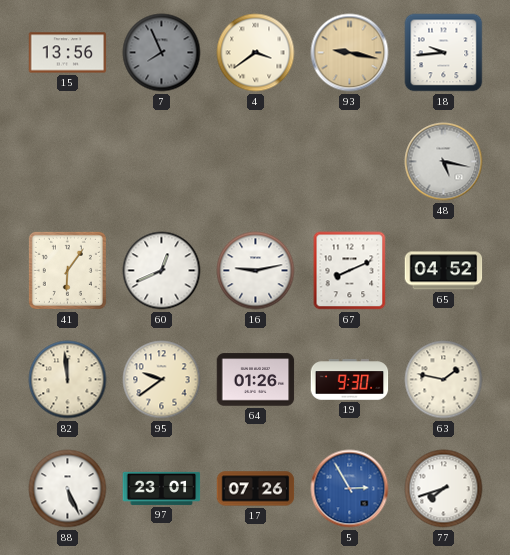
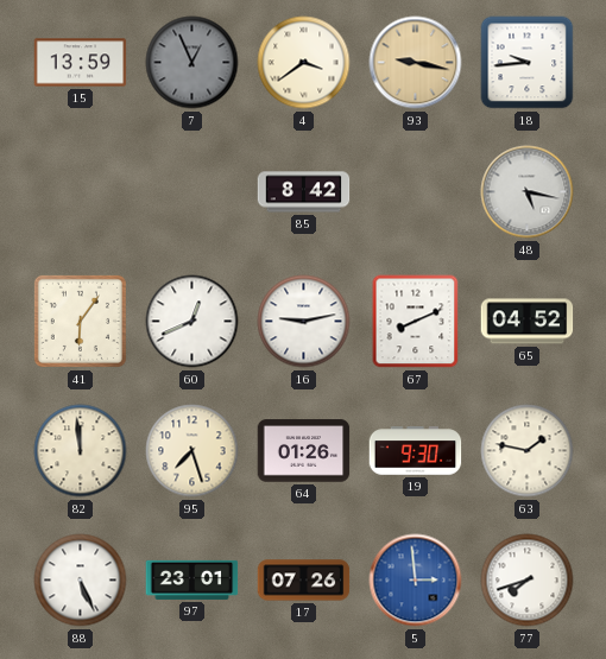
15: 13:56 -> 13:59
7: 7:56 -> 12:56
85: none -> 8:42
95: 9:39 -> 7:27
5: 2:55 -> 2:59
